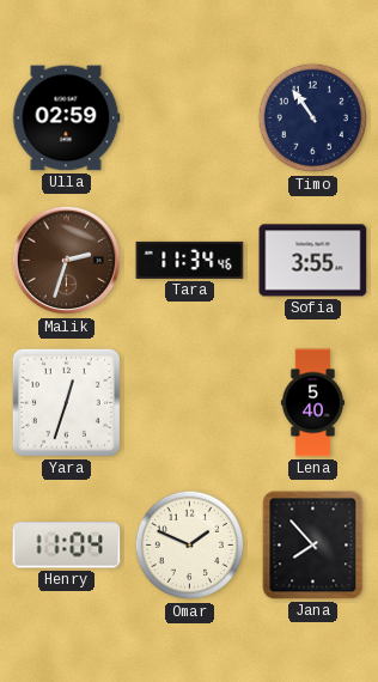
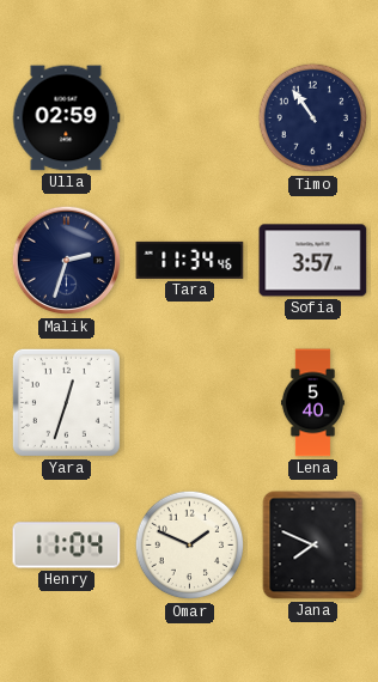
Malik dial: brown -> navy
Sofia: 3:55 -> 3:57
Jana: 7:53 -> 7:49
